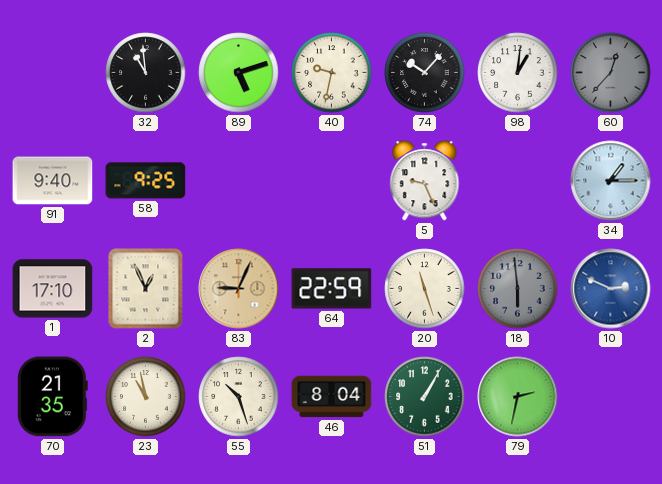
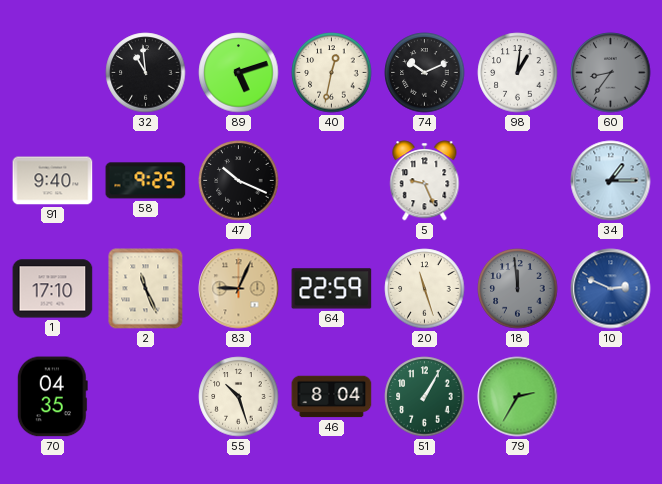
40: 9:32 -> 12:32
74: 10:07 -> 10:11
60: 12:37 -> 8:36
47: none -> 10:19
2: 12:56 -> 11:26
18: 5:59 -> 11:59
70: 21:35 -> 04:35
23: 10:58 -> none
79: 2:32 -> 2:35
